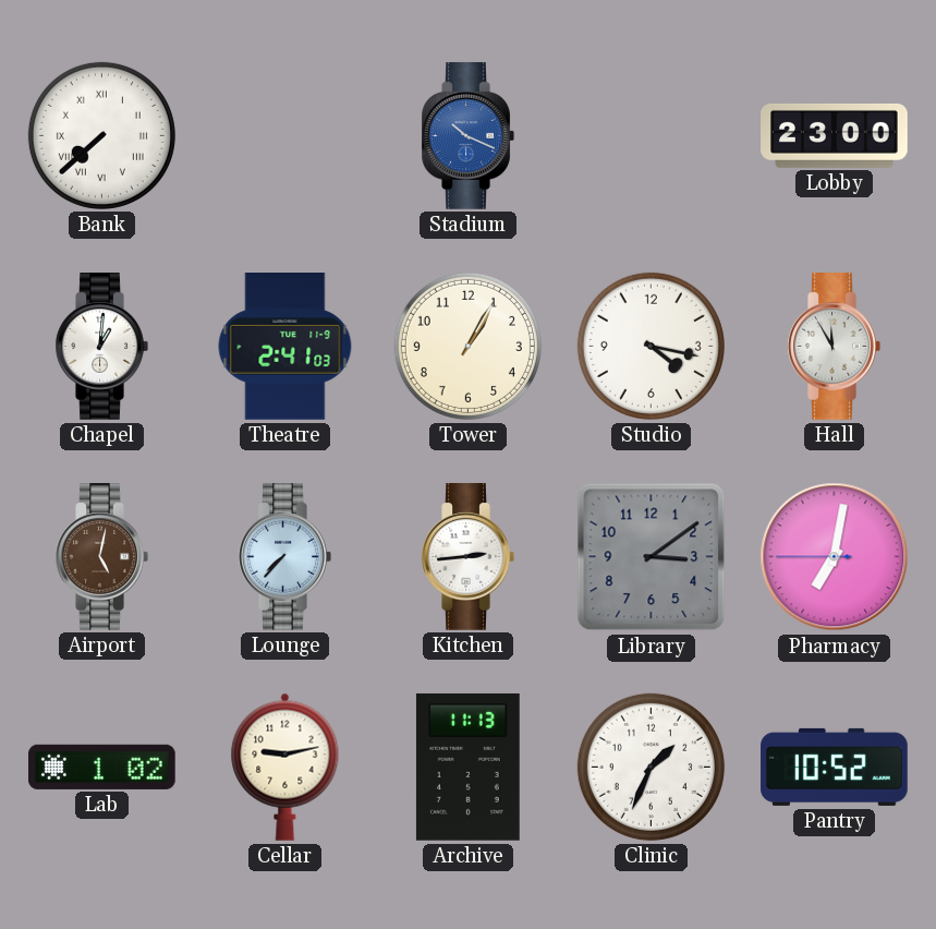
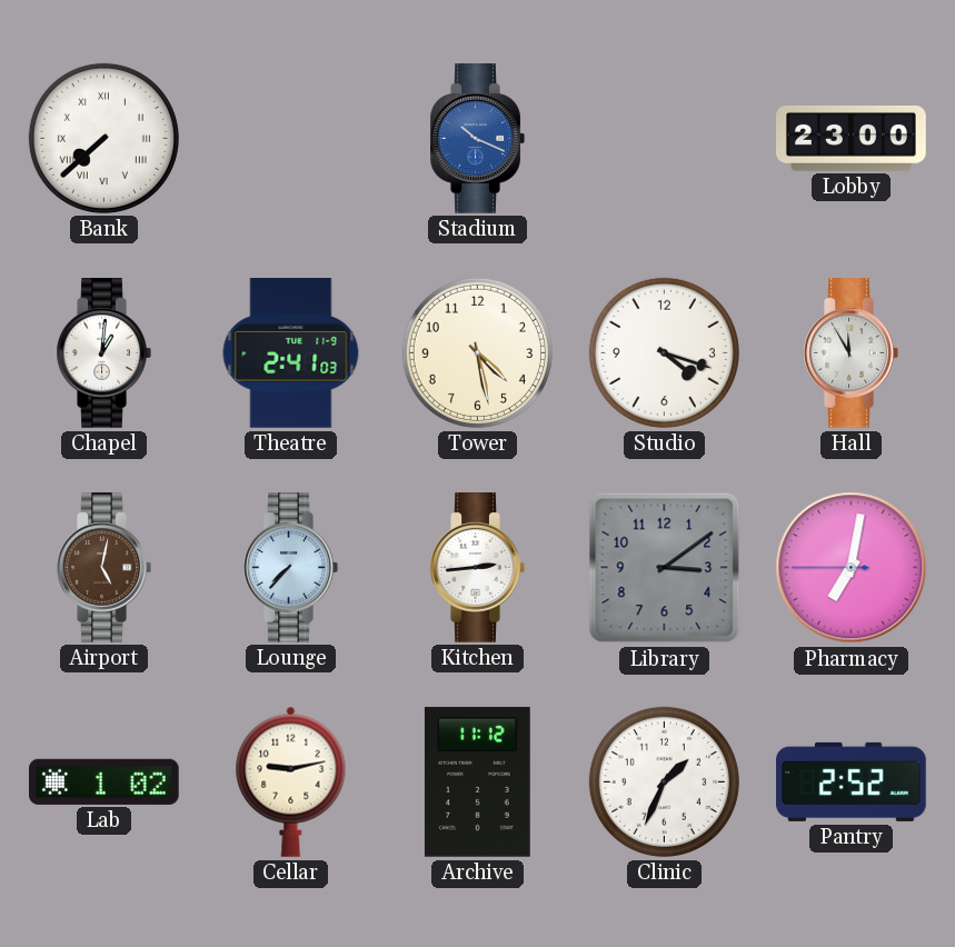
Tower: 1:05 -> 4:28
Studio: 4:17 -> 4:18
Archive: 11:13 -> 11:12
Pantry: 10:52 -> 2:52
